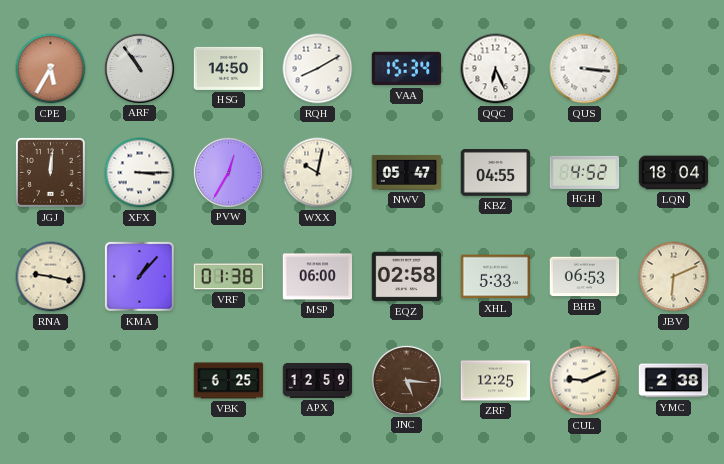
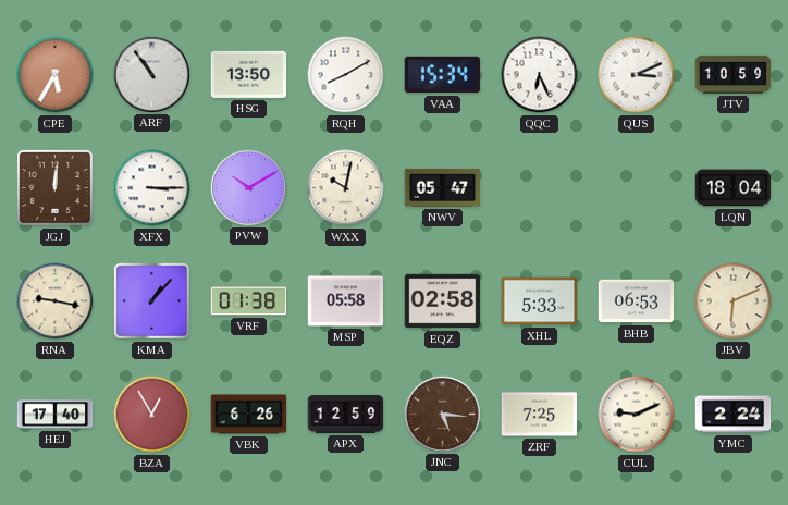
HSG: 14:50 -> 13:50
QUS: 3:16 -> 3:11
JTV: none -> 10:59
PVW: 12:35 -> 10:10
KBZ: 04:55 -> none
HGH: 4:52 -> none
MSP: 06:00 -> 05:58
HEJ: none -> 17:40
BZA: none -> 12:55
VBK: 6:25 -> 6:26
ZRF: 12:25 -> 7:25
YMC: 2:38 -> 2:24
